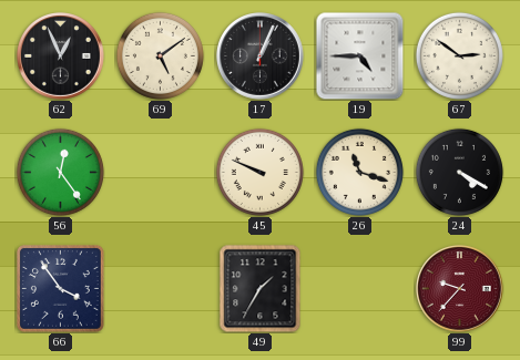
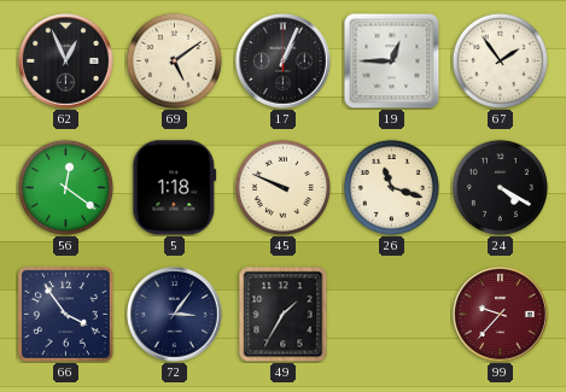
19: 4:45 -> 12:45
67: 2:51 -> 1:54
56: 12:24 -> 12:21
5: none -> 1:18
72: none -> 3:06
